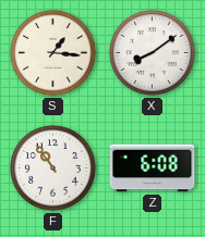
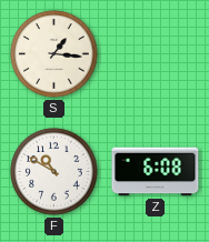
X: 8:09 -> none
F: 10:54 -> 10:50
